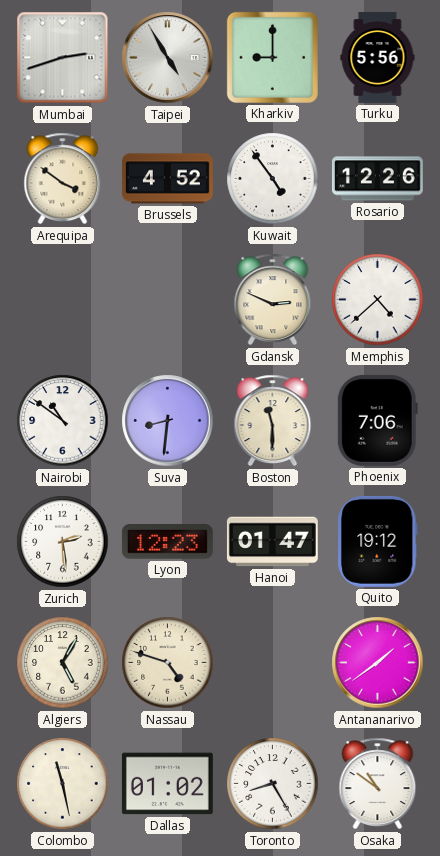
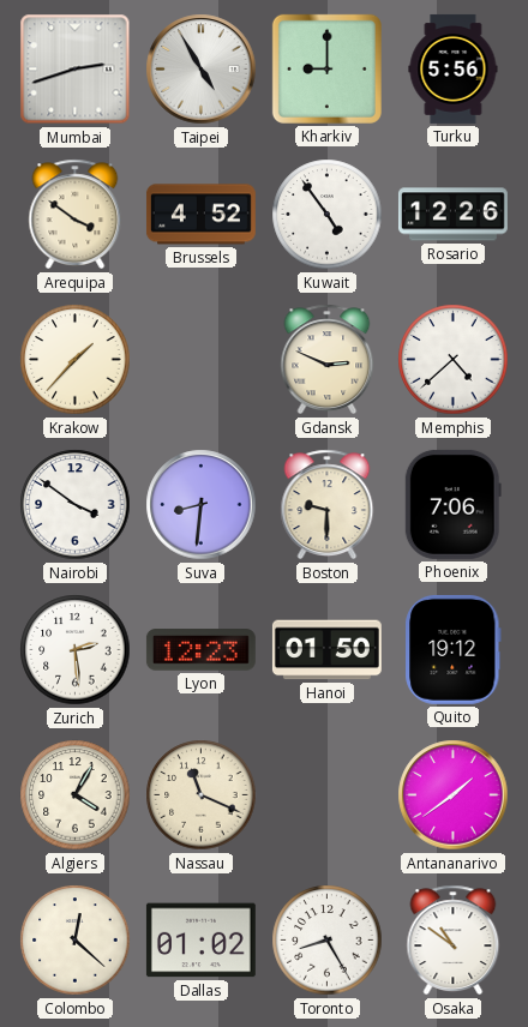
Krakow: none -> 1:37
Nairobi: 10:51 -> 3:51
Boston: 11:30 -> 9:30
Hanoi: 01:47 -> 01:50
Algiers: 5:05 -> 4:05
Nassau: 4:48 -> 11:19
Colombo: 11:28 -> 12:22
